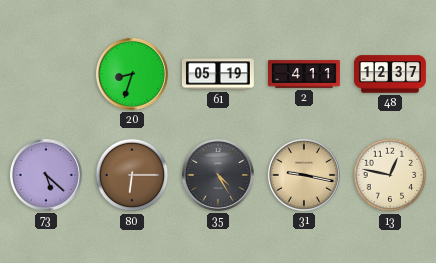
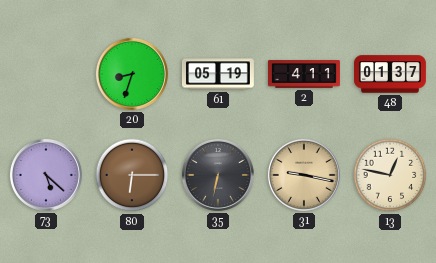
48: 12:37 -> 01:37
35: 4:25 -> 6:32
